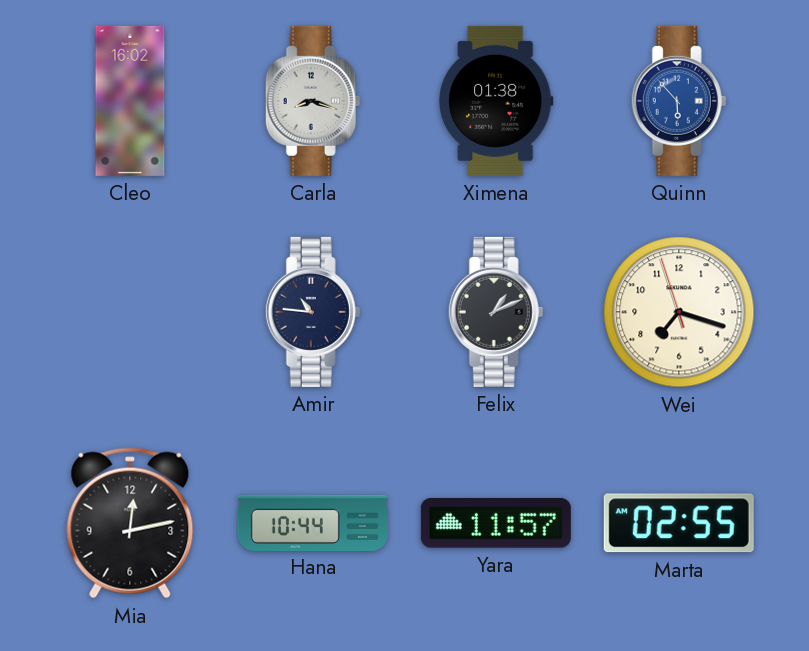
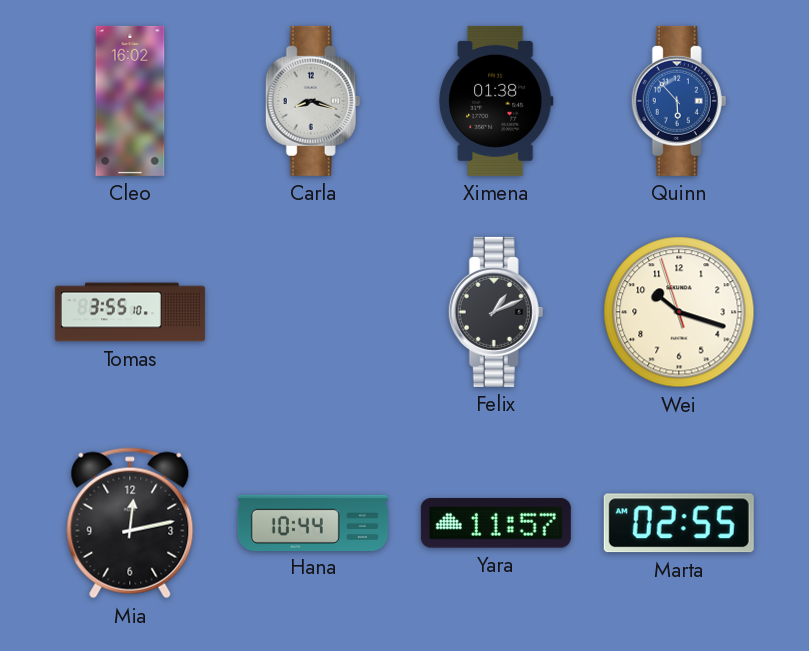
Tomas: none -> 3:55
Amir: 10:46 -> none
Wei: 7:17 -> 10:17
